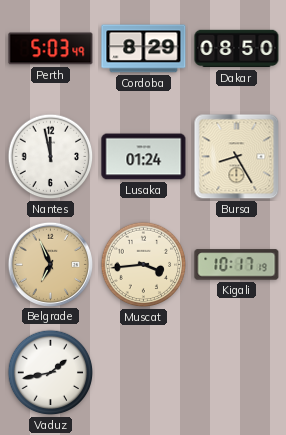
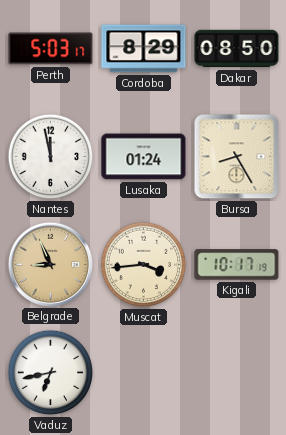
Perth: 5:03:49 -> 5:03:17
Belgrade: 6:56 -> 8:56
Vaduz: 1:43 -> 6:43
